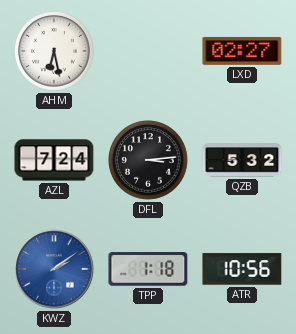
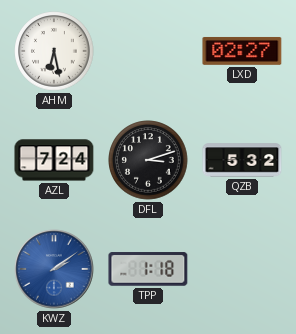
DFL: 3:14 -> 3:12
ATR: 10:56 -> none
